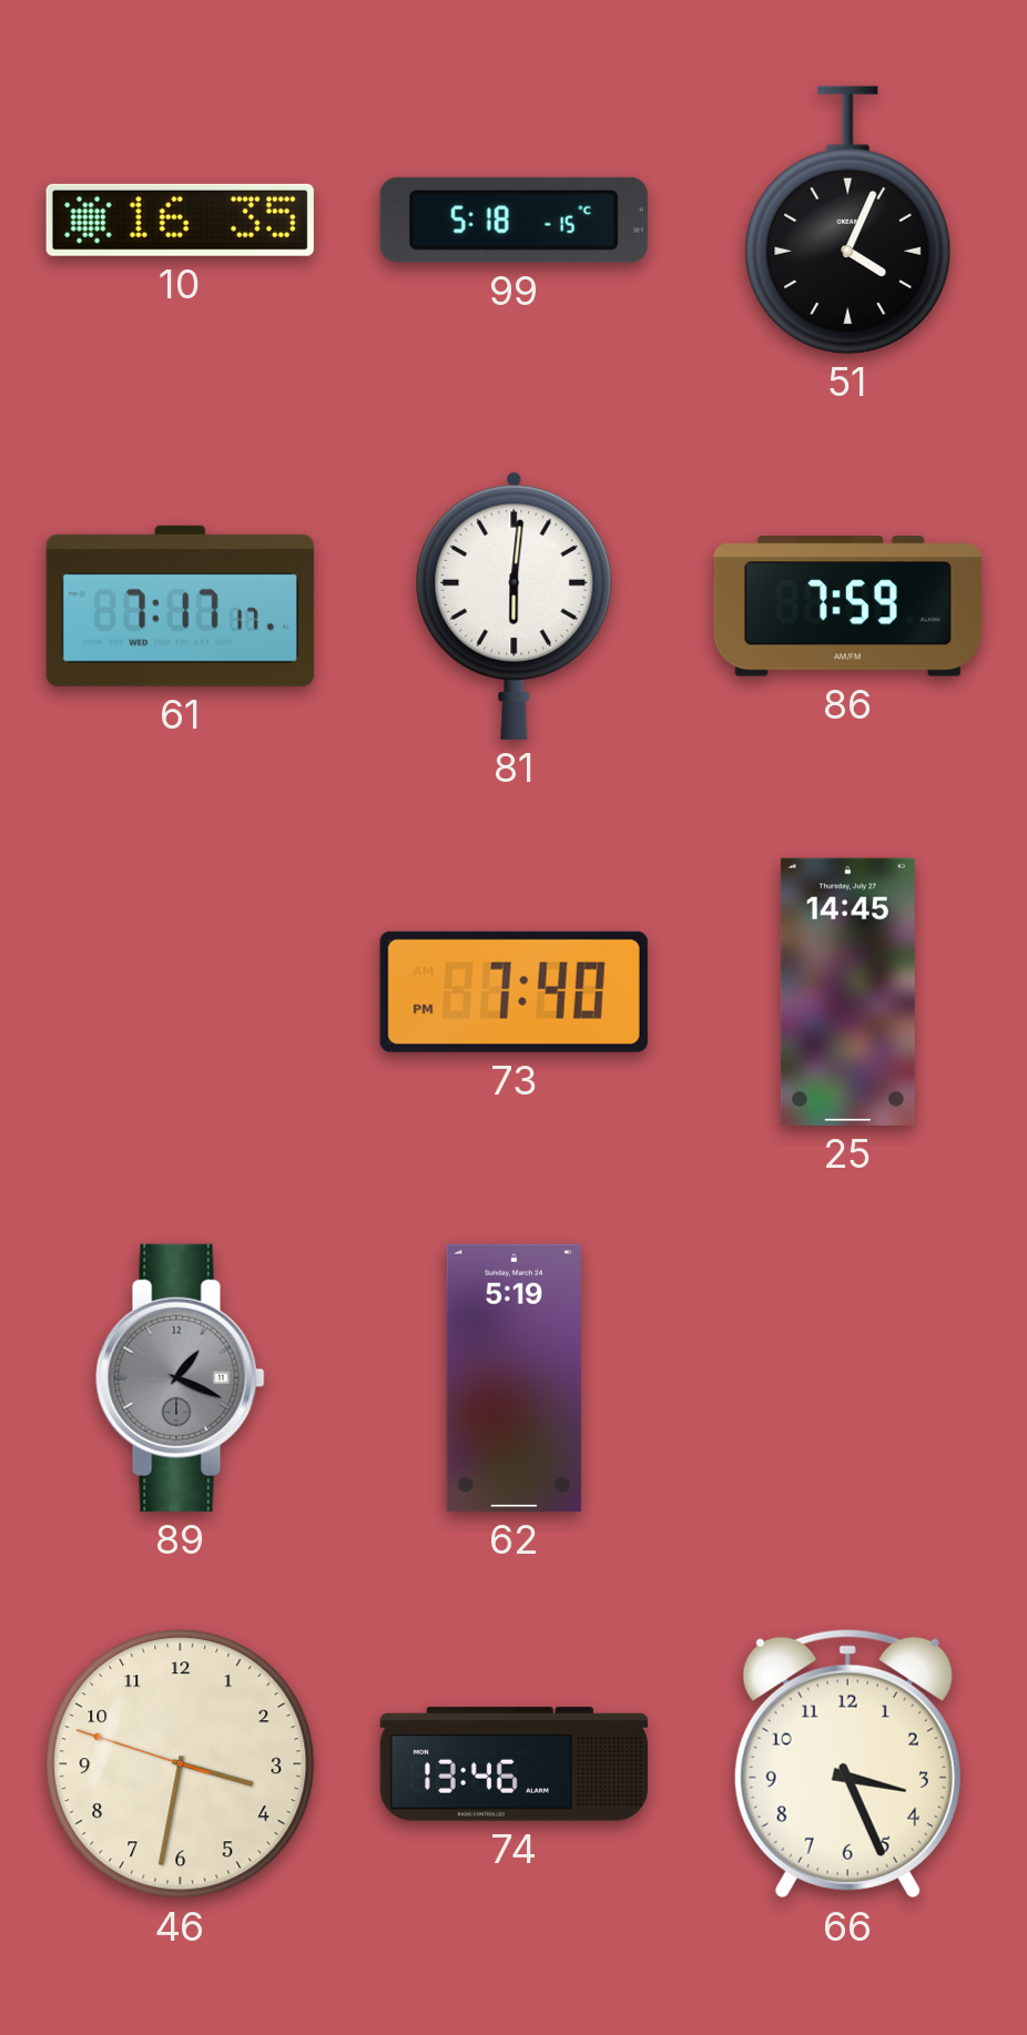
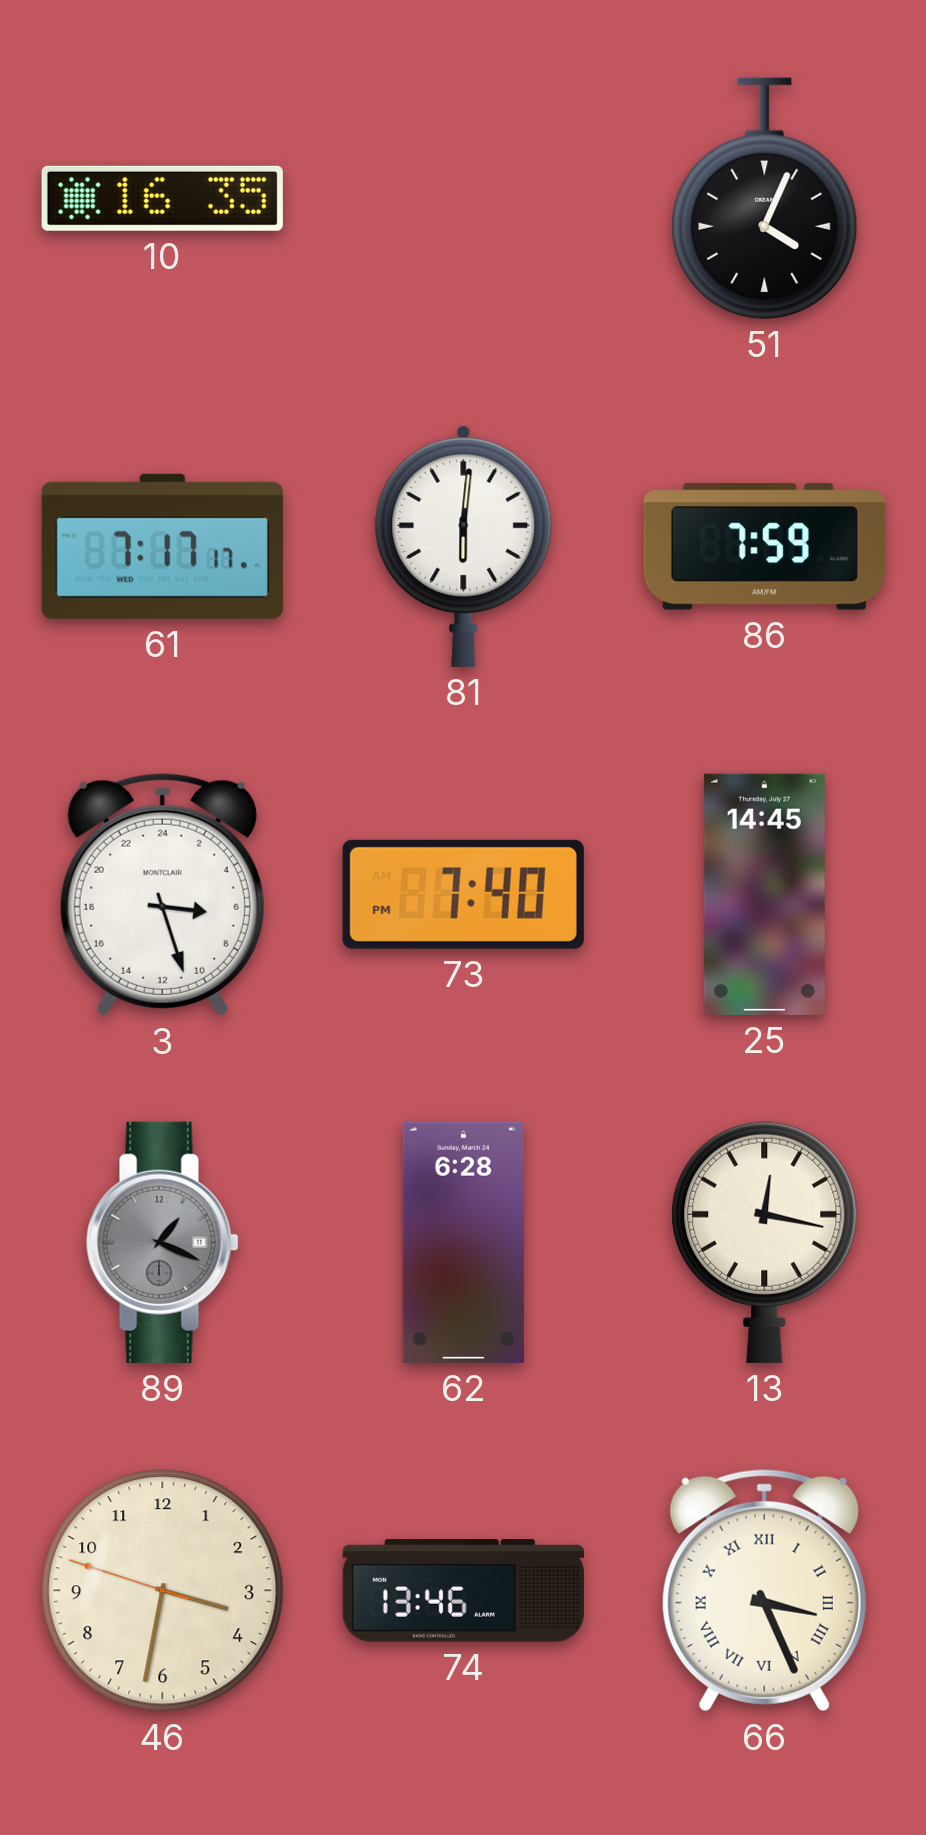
99: 5:18 -> none
3: none -> 6:27
62: 5:19 -> 6:28
13: none -> 12:17
66 numerals: Arabic -> Roman
